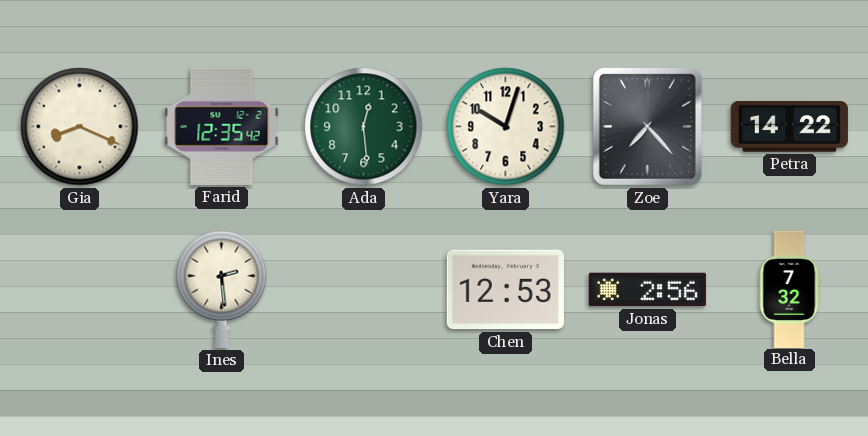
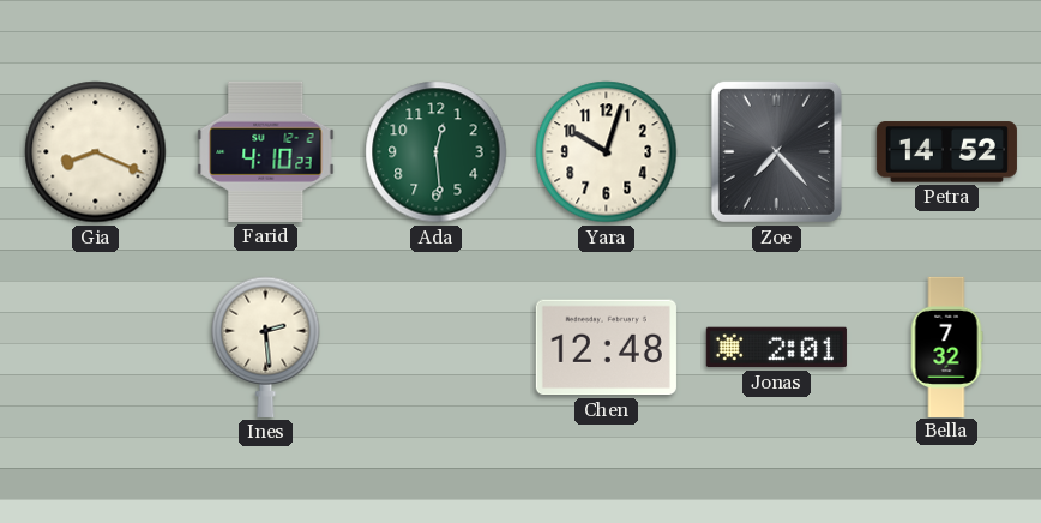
Farid: 12:35 -> 4:10
Petra: 14:22 -> 14:52
Chen: 12:53 -> 12:48
Jonas: 2:56 -> 2:01
